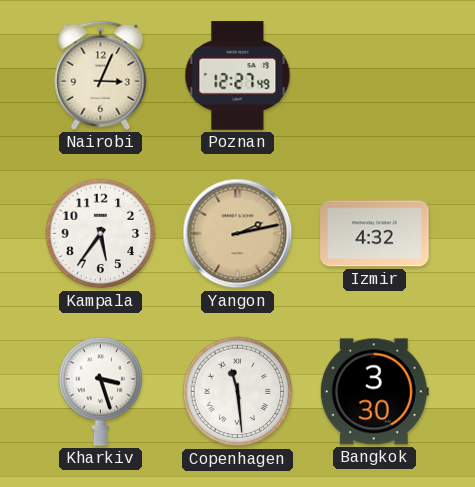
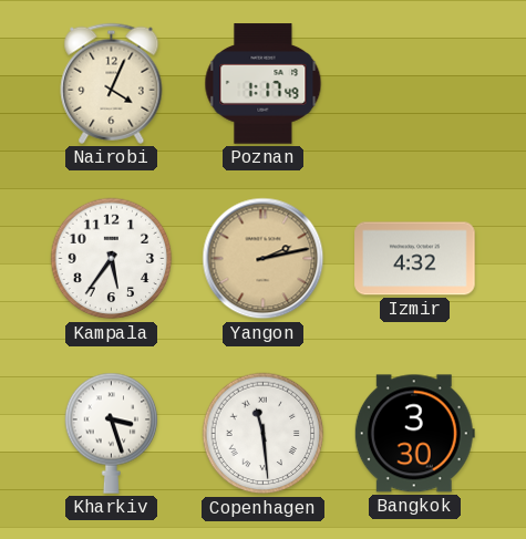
Nairobi: 3:04 -> 4:04
Poznan: 12:27 -> 1:17
